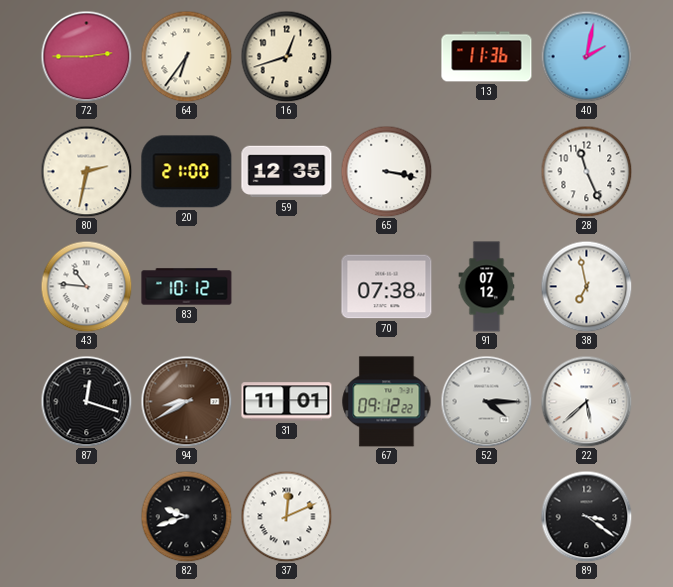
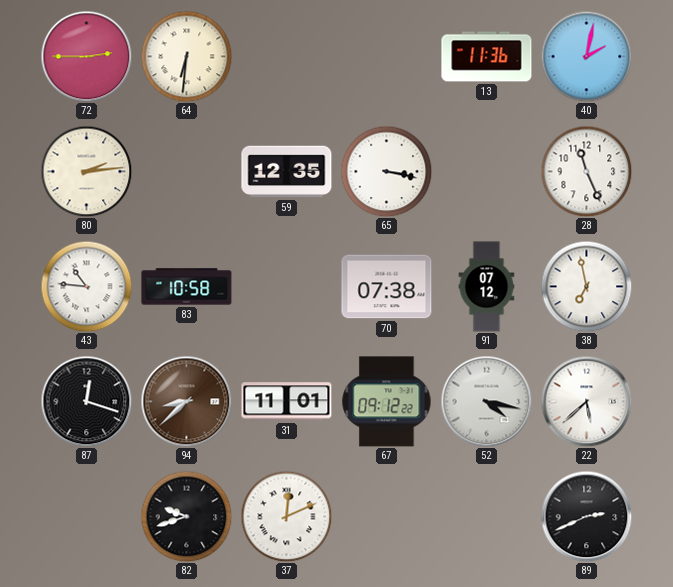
64: 6:36 -> 6:31
16: 12:42 -> none
80: 2:32 -> 2:14
20: 21:00 -> none
83: 10:12 -> 10:58
94: 8:40 -> 8:38
52: 4:15 -> 4:17
89: 3:21 -> 2:41
